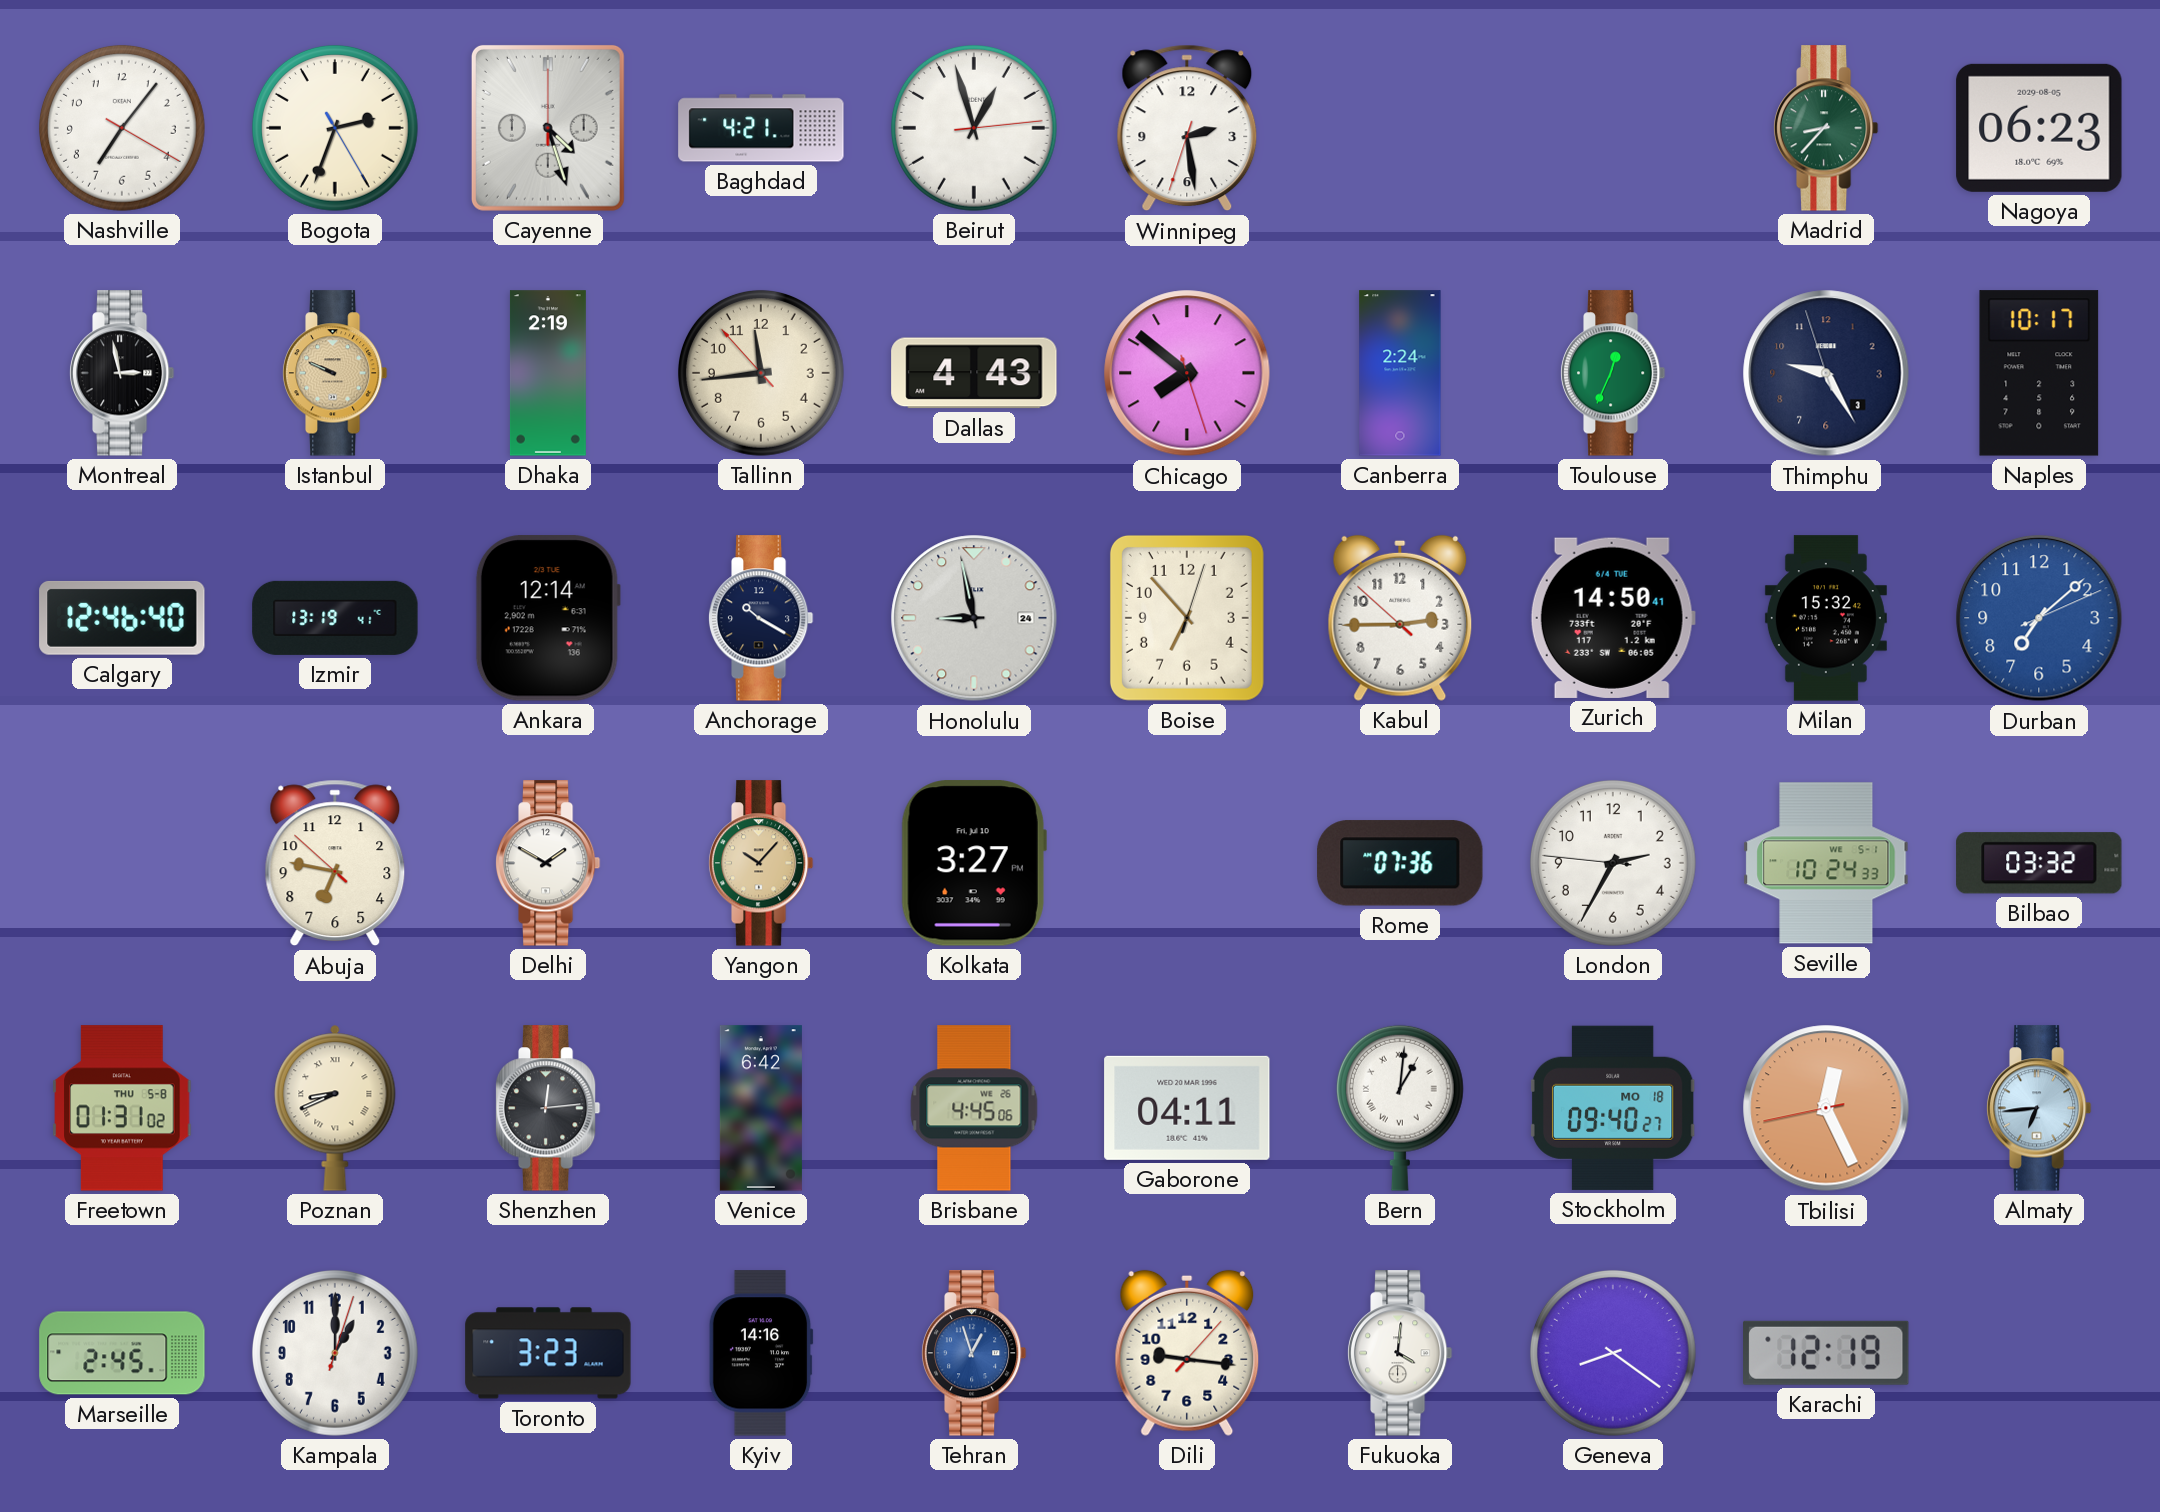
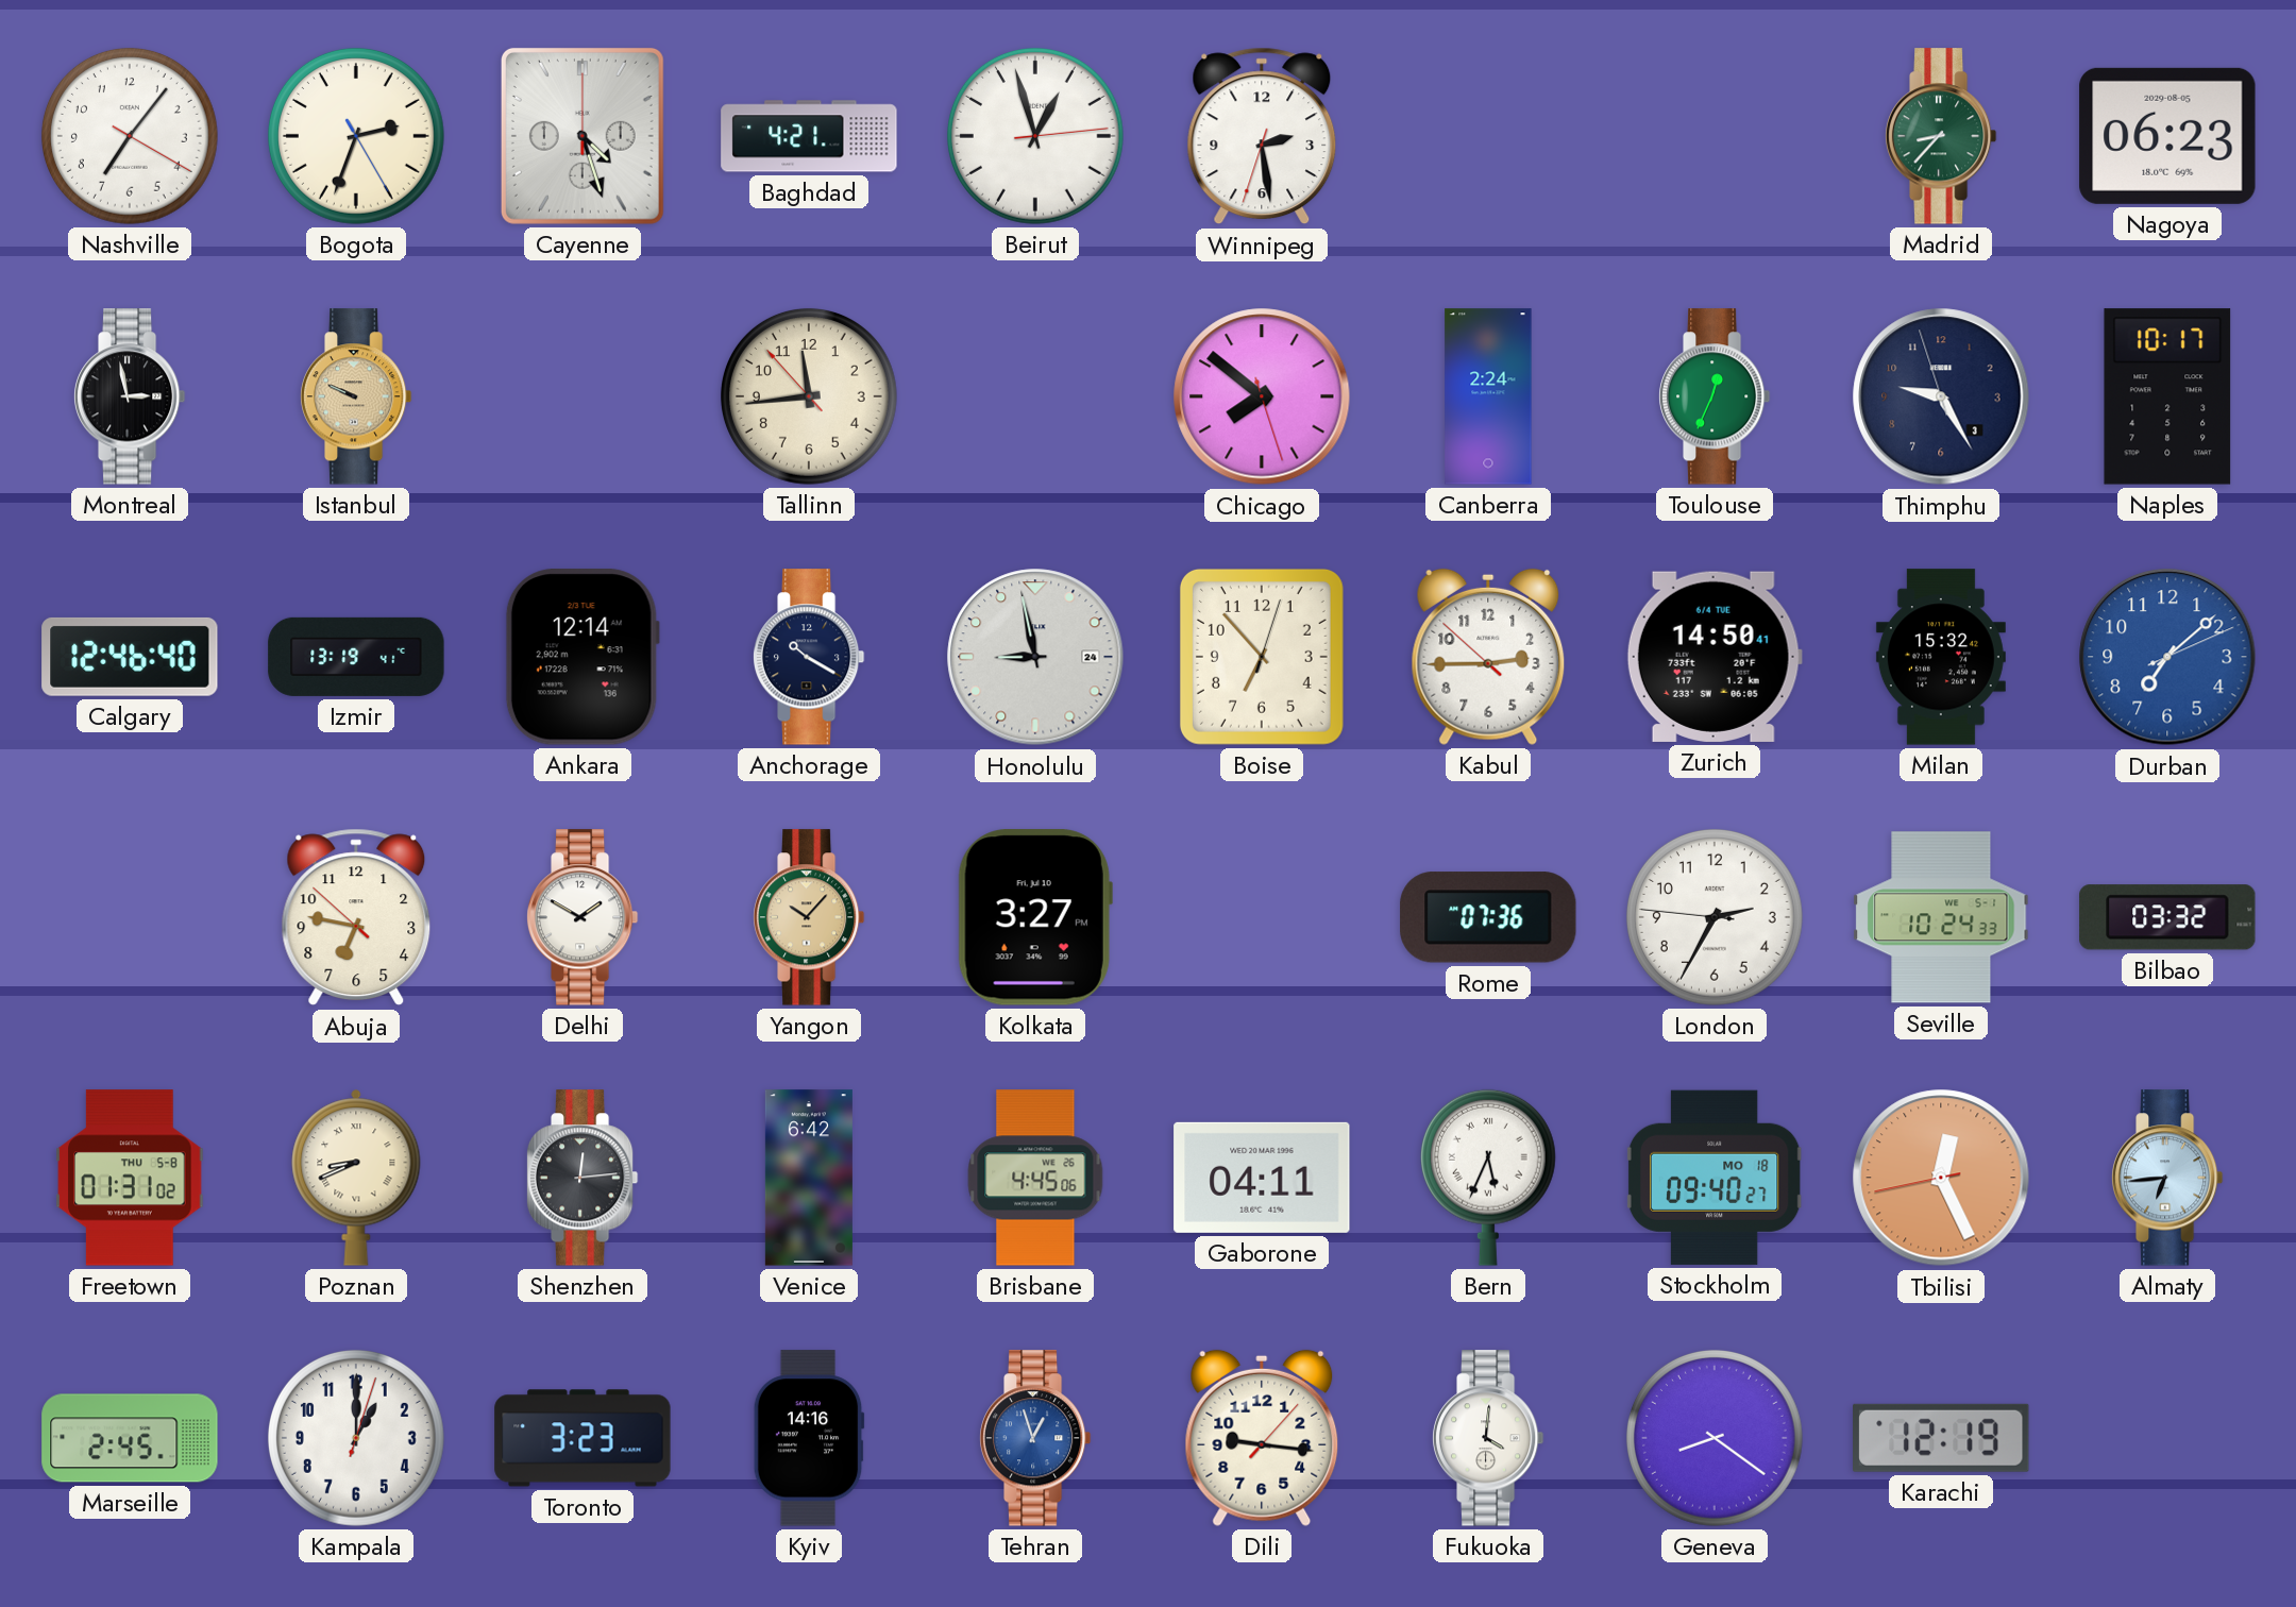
Dhaka: 2:19 -> none
Dallas: 4:43 -> none
Bern: 1:01 -> 5:34
